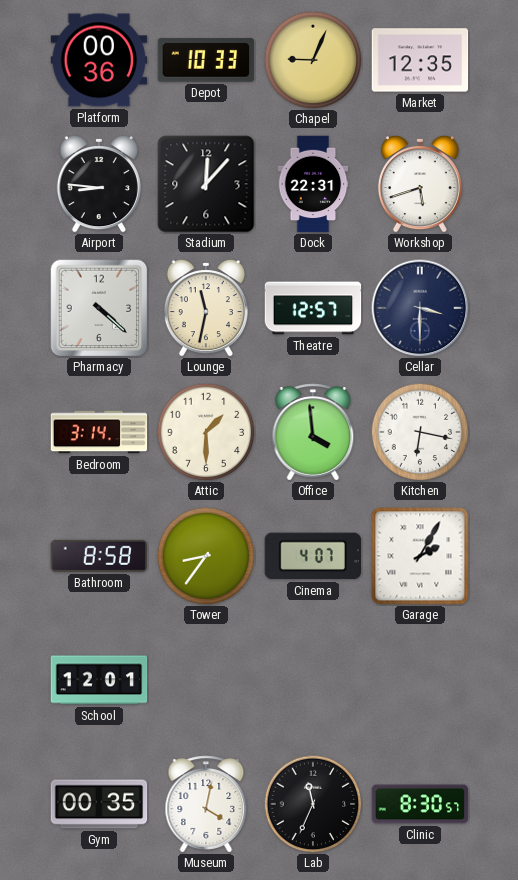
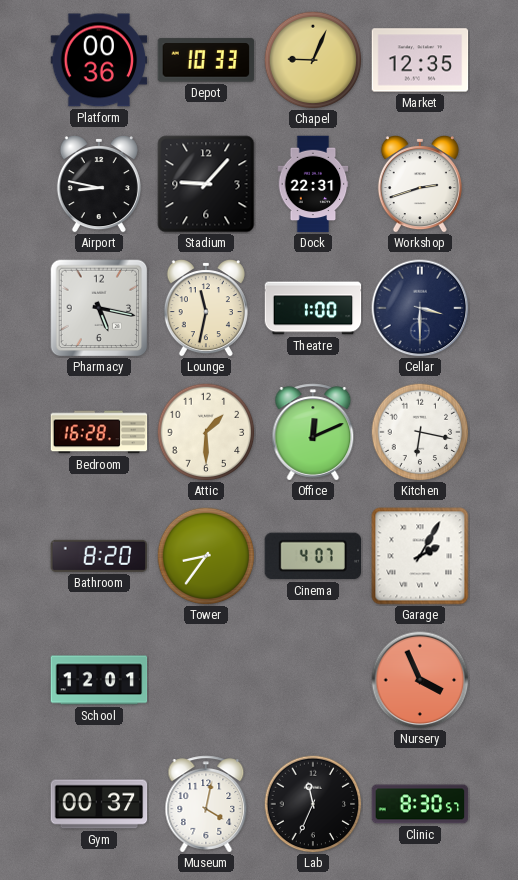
Airport: 8:46 -> 8:47
Stadium: 12:07 -> 9:07
Workshop: 5:42 -> 2:42
Pharmacy: 4:22 -> 5:17
Theatre: 12:57 -> 1:00
Bedroom: 3:14 -> 16:28
Office: 3:59 -> 12:11
Bathroom: 8:58 -> 8:20
Nursery: none -> 3:56
Gym: 00:35 -> 00:37
